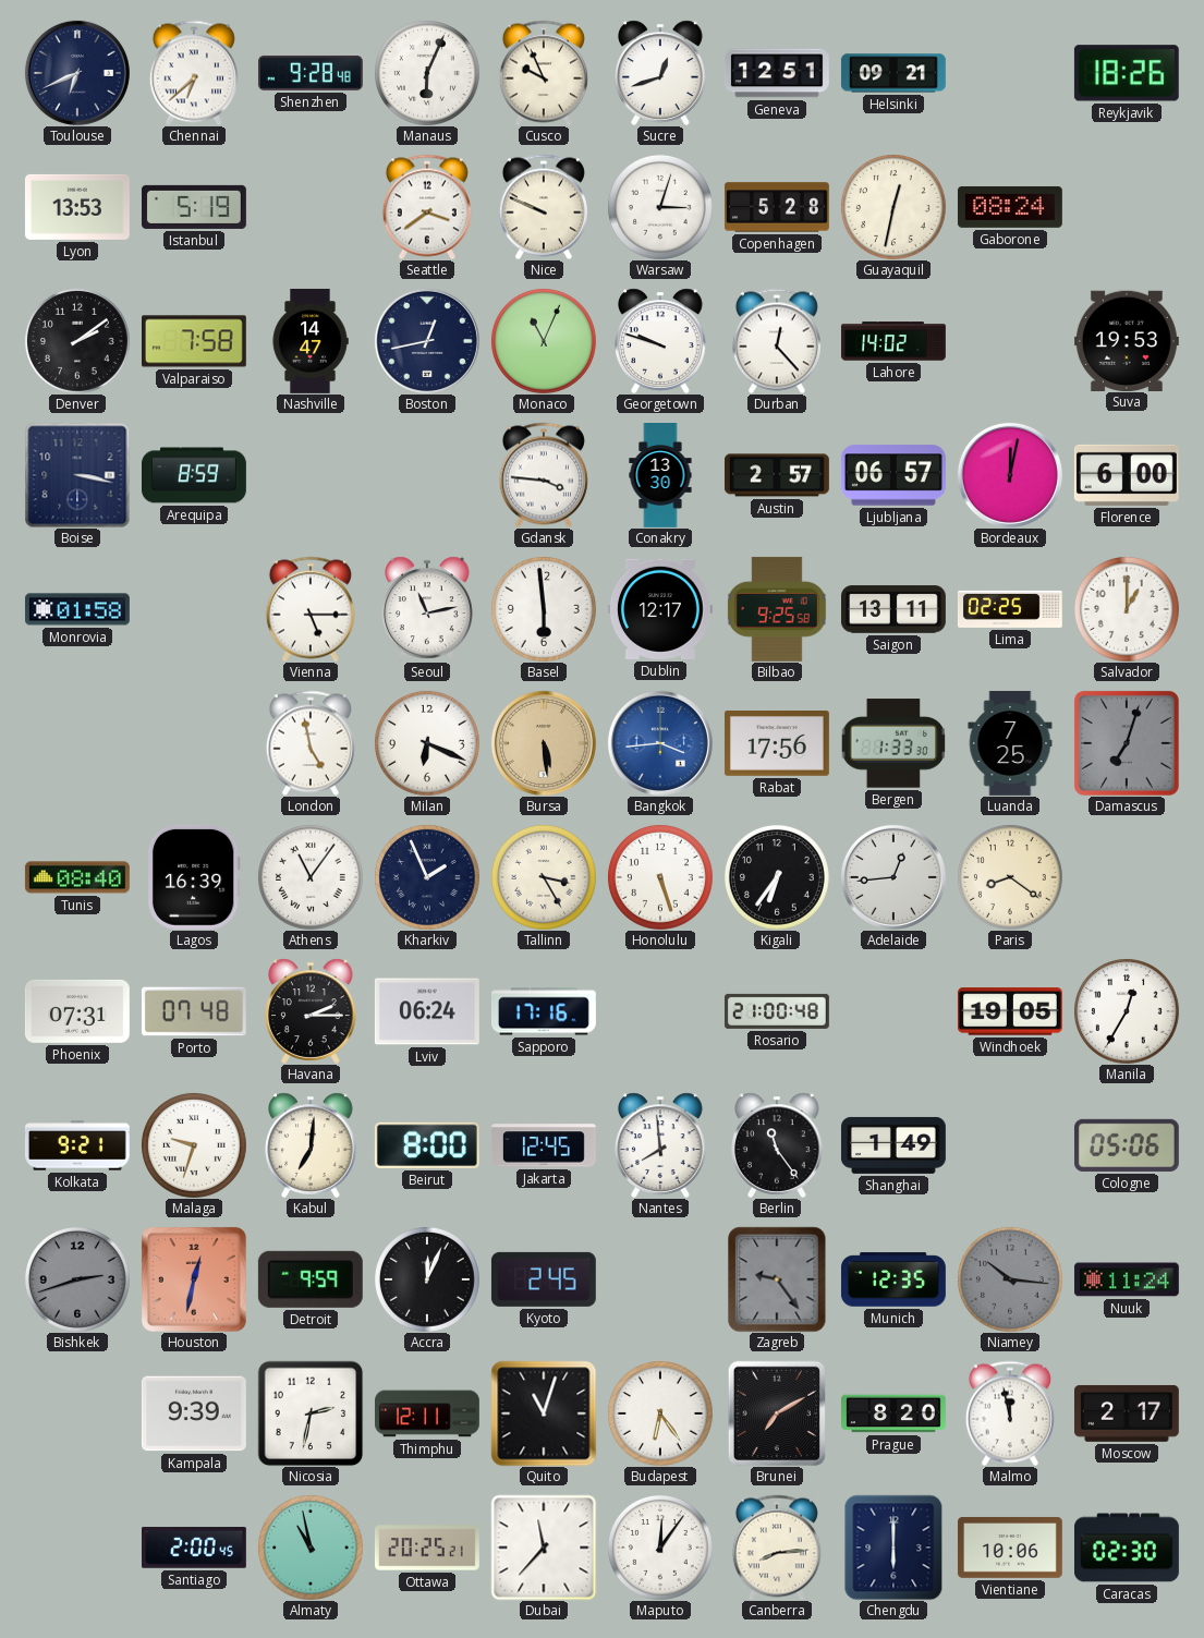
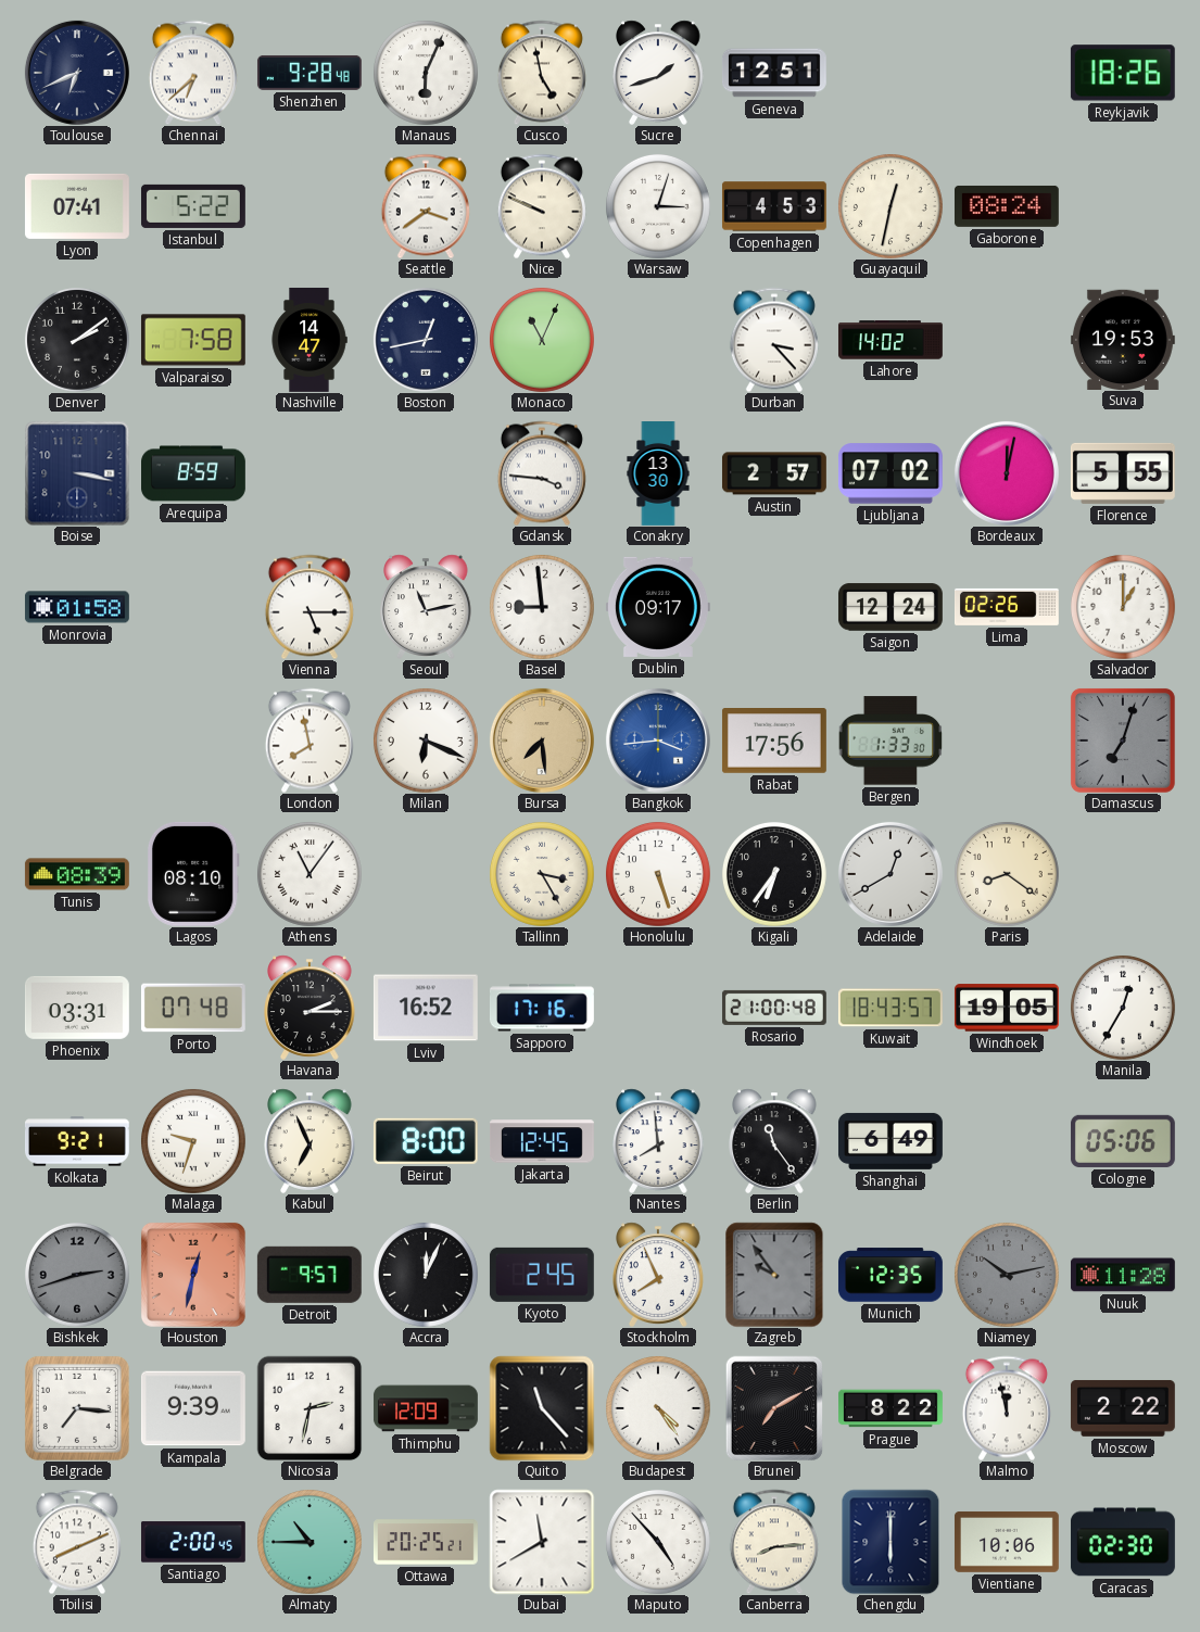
Cusco: 9:56 -> 4:58
Sucre: 12:42 -> 1:42
Helsinki: 09:21 -> none
Lyon: 13:53 -> 07:41
Istanbul: 5:19 -> 5:22
Copenhagen: 5:28 -> 4:53
Georgetown: 9:48 -> none
Durban: 12:23 -> 3:23
Ljubljana: 06:57 -> 07:02
Florence: 6:00 -> 5:55
Basel: 5:59 -> 8:59
Dublin: 12:17 -> 09:17
Bilbao: 9:25 -> none
Saigon: 13:11 -> 12:24
Lima: 02:25 -> 02:26
London: 4:58 -> 7:58
Bursa: 5:29 -> 7:29
Luanda: 7:25 -> none
Tunis: 08:40 -> 08:39
Lagos: 16:39 -> 08:10
Kharkiv: 1:56 -> none
Adelaide: 12:44 -> 12:40
Phoenix: 07:31 -> 03:31
Lviv: 06:24 -> 16:52
Kuwait: none -> 18:43
Kabul: 7:01 -> 6:56
Shanghai: 1:49 -> 6:49
Detroit: 9:59 -> 9:57
Stockholm: none -> 7:56
Zagreb: 9:24 -> 9:54
Niamey: 10:16 -> 10:13
Nuuk: 11:24 -> 11:28
Belgrade: none -> 7:16
Thimphu: 12:11 -> 12:09
Quito: 11:03 -> 11:23
Budapest: 6:24 -> 4:24
Prague: 8:20 -> 8:22
Moscow: 2:17 -> 2:22
Tbilisi: none -> 8:11
Almaty: 10:58 -> 10:45
Dubai: 11:37 -> 11:40
Maputo: 12:06 -> 4:53
